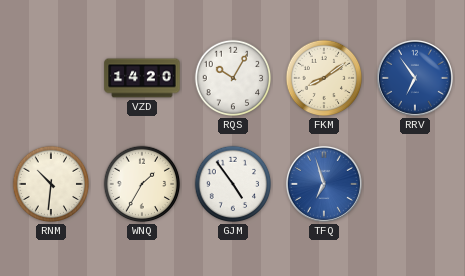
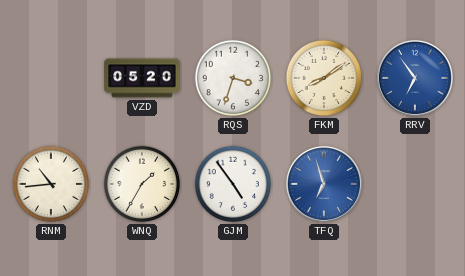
VZD: 14:20 -> 05:20
RQS: 10:05 -> 3:33
RNM: 10:31 -> 10:44
